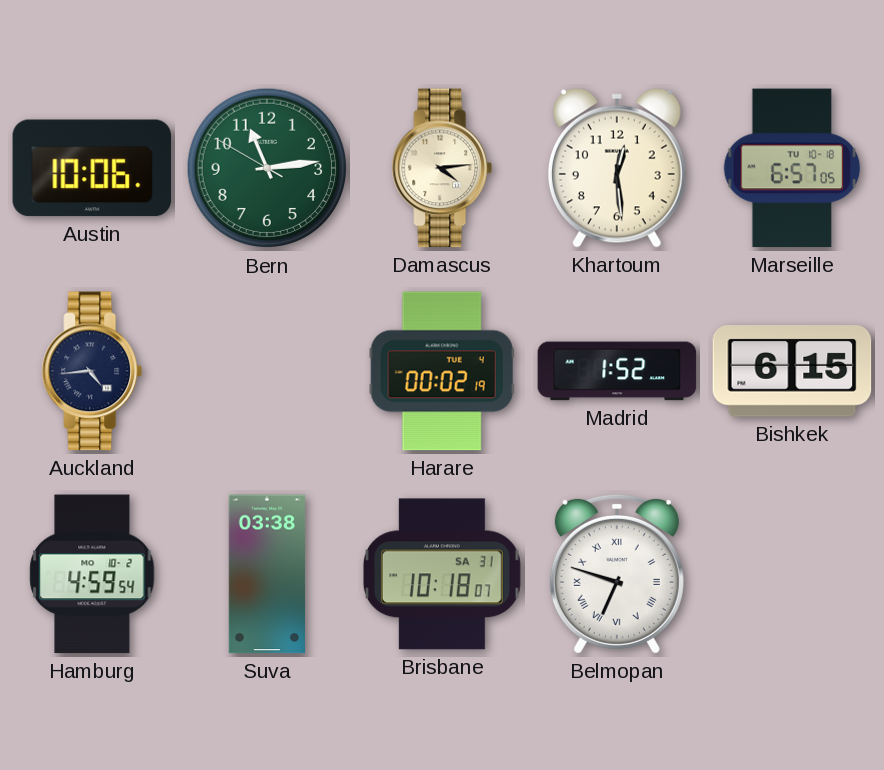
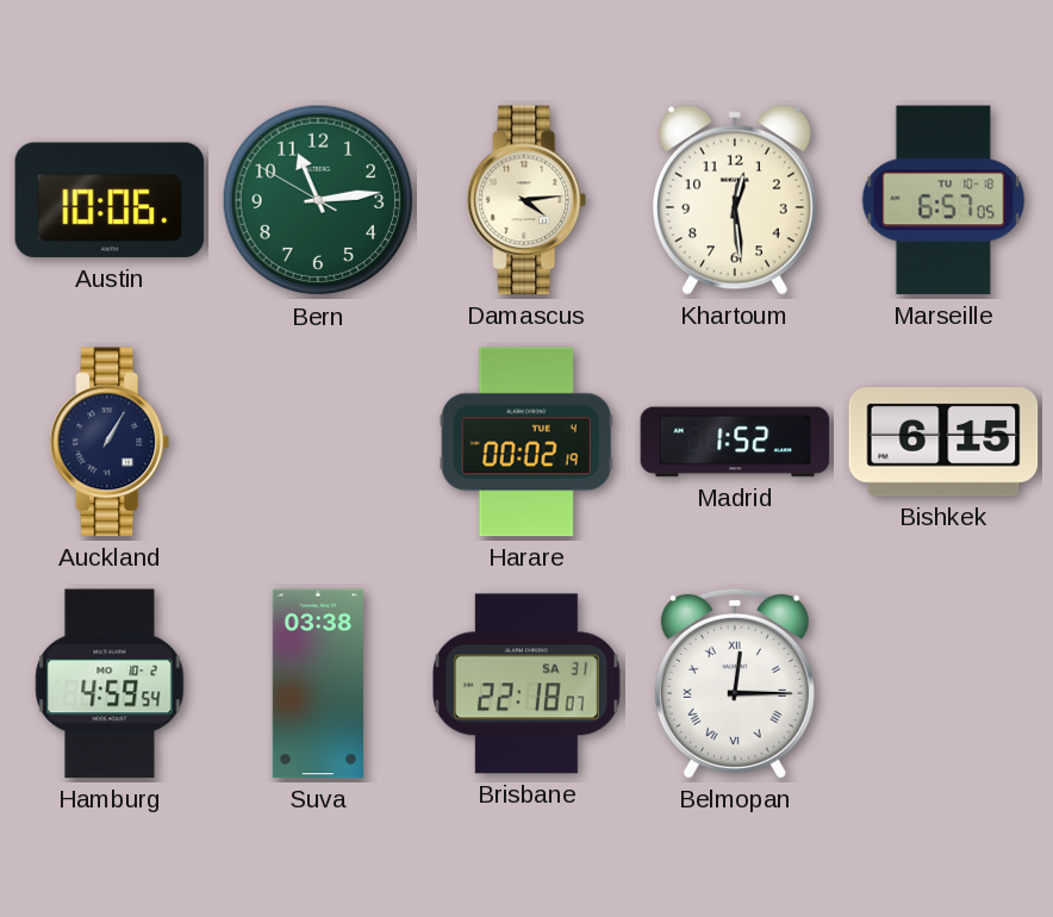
Auckland: 4:44 -> 1:05
Brisbane: 10:18 -> 22:18
Belmopan: 6:48 -> 12:15
